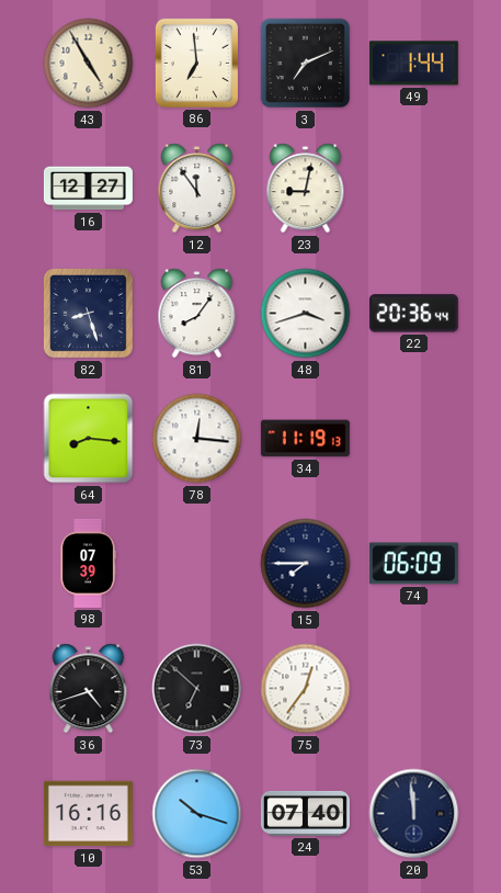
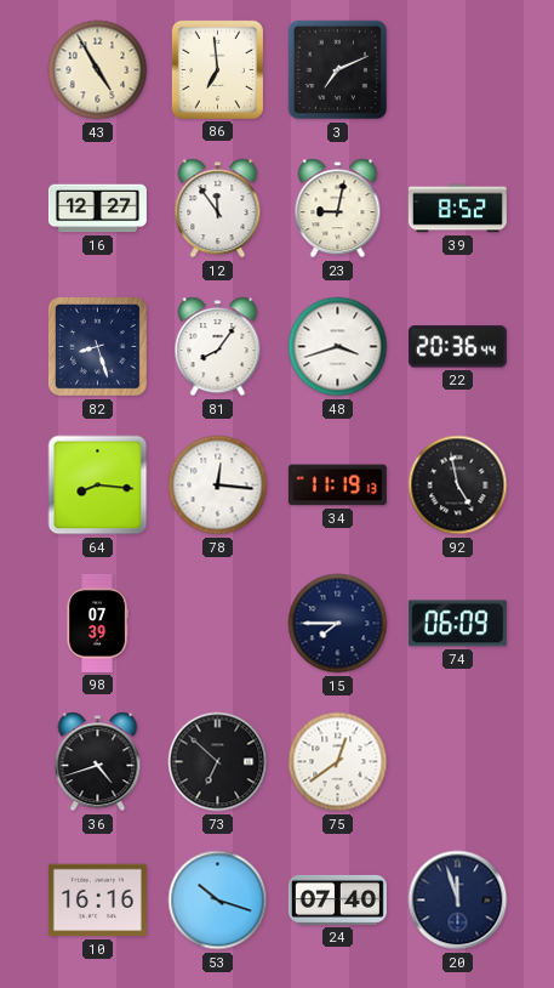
49: 1:44 -> none
39: none -> 8:52
92: none -> 4:58
75: 12:36 -> 12:39
20: 11:59 -> 11:57
